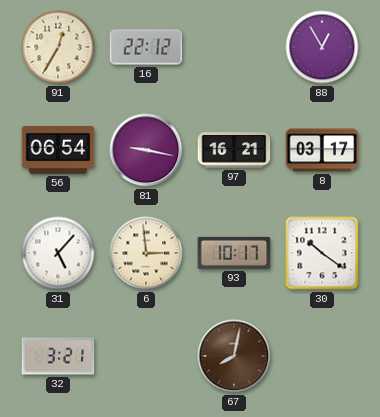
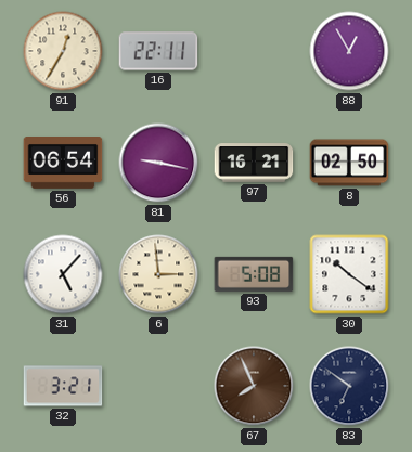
16: 22:12 -> 22:11
8: 03:17 -> 02:50
93: 10:17 -> 5:08
67: 8:02 -> 7:56
83: none -> 6:51
